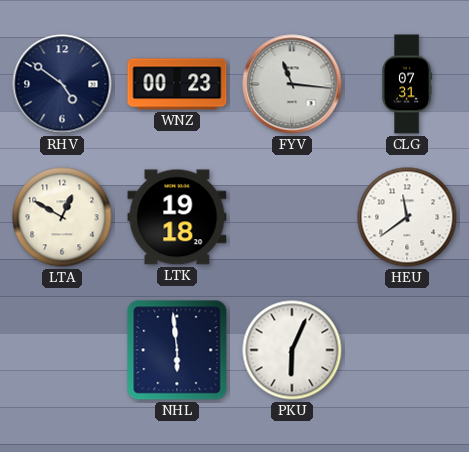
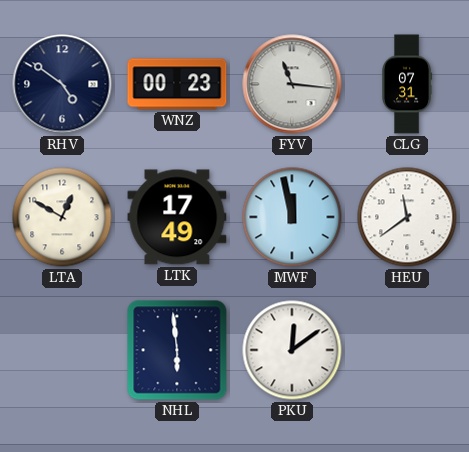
LTK: 19:18 -> 17:49
MWF: none -> 11:58
PKU: 6:04 -> 12:09
